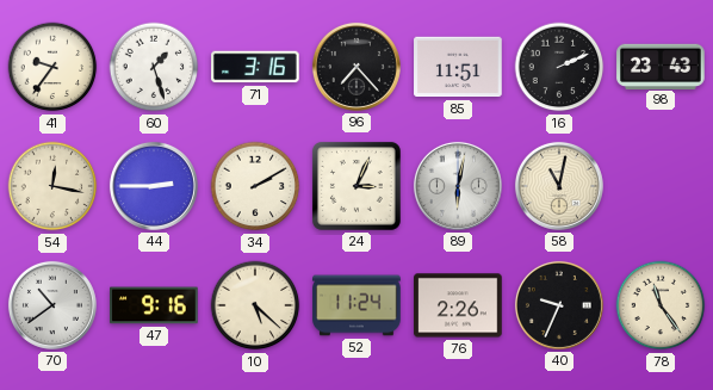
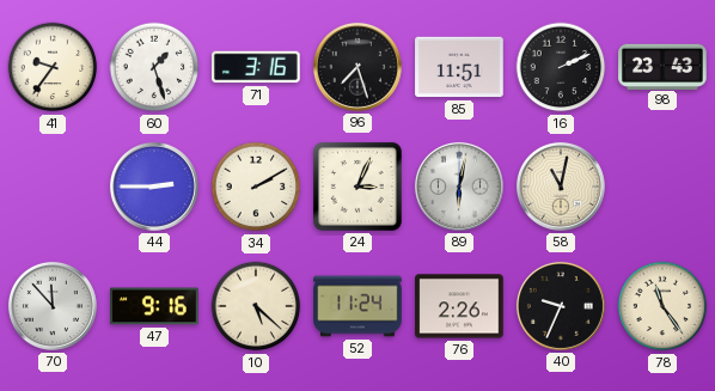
96: 7:23 -> 7:27
54: 12:17 -> none
70: 10:39 -> 11:53
